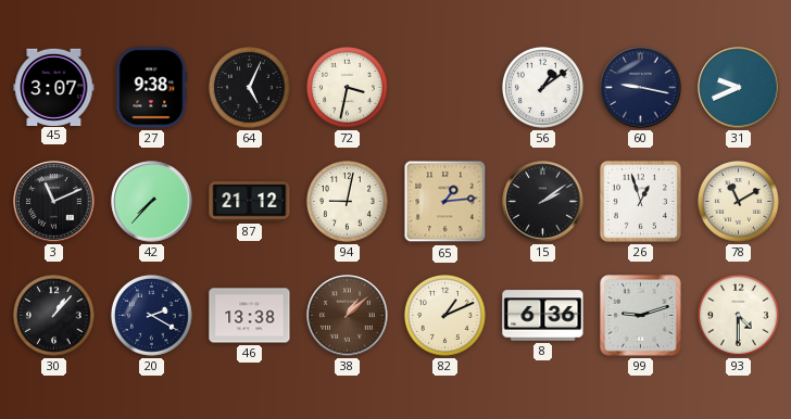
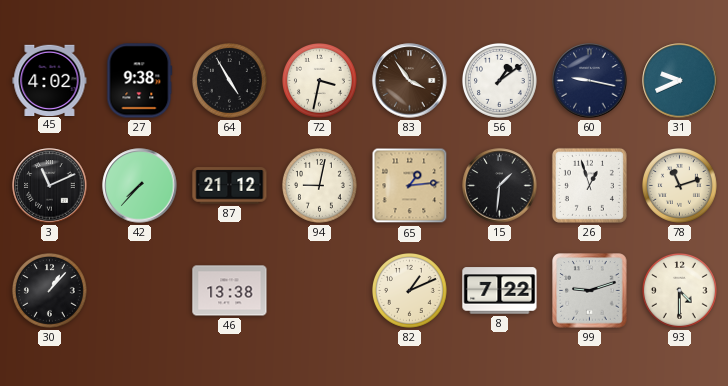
45: 3:07 -> 4:02
64: 5:04 -> 4:55
83: none -> 3:54
15: 2:09 -> 1:31
78: 11:10 -> 11:12
20: 2:20 -> none
38: 1:08 -> none
8: 6:36 -> 7:22
